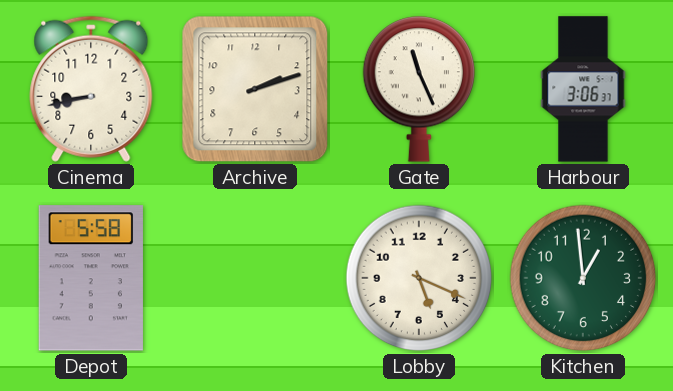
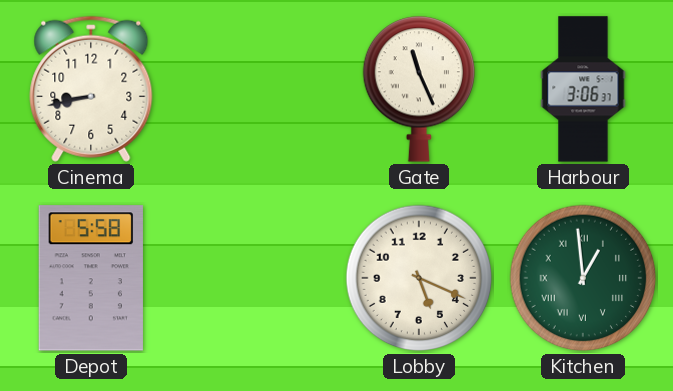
Archive: 2:12 -> none
Kitchen numerals: Arabic -> Roman
